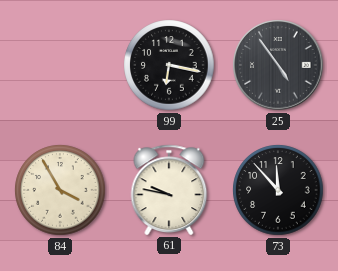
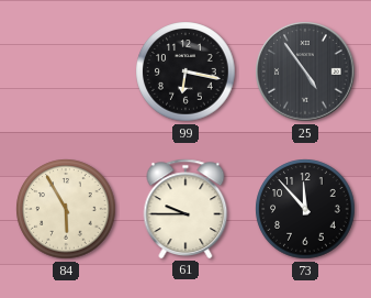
84: 3:55 -> 5:55
61: 9:47 -> 9:45
